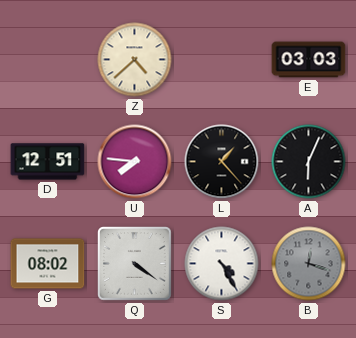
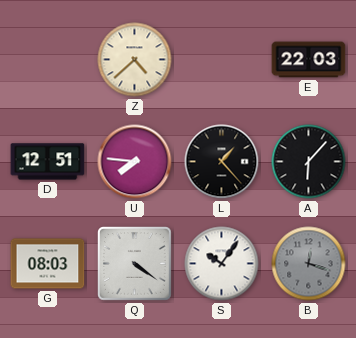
E: 03:03 -> 22:03
A: 6:04 -> 6:07
G: 08:02 -> 08:03
S: 4:25 -> 10:06
